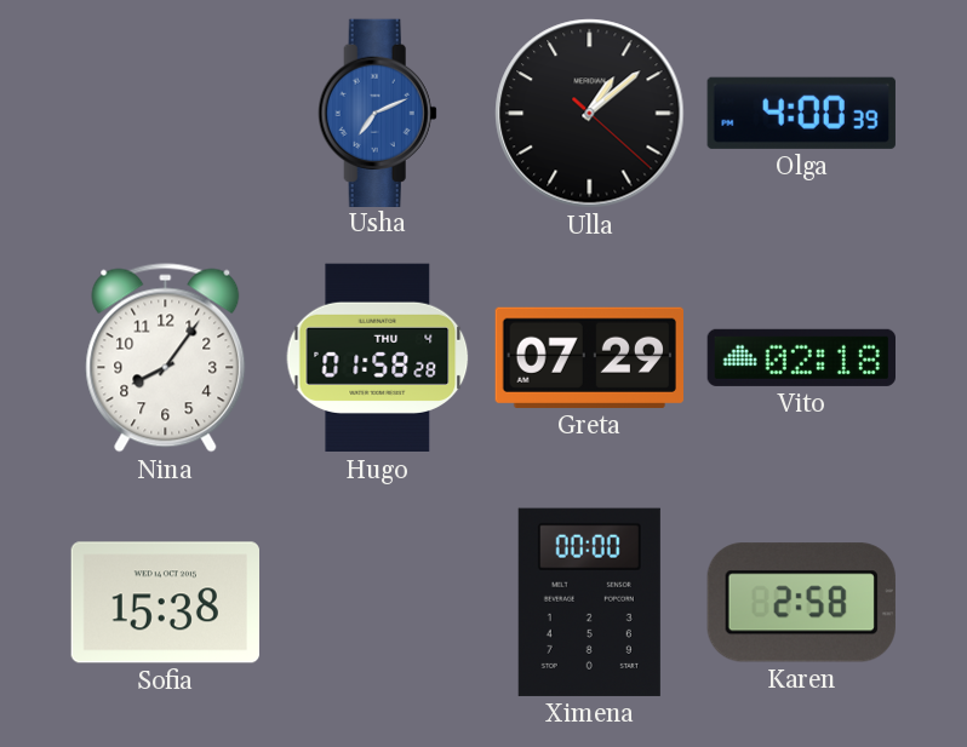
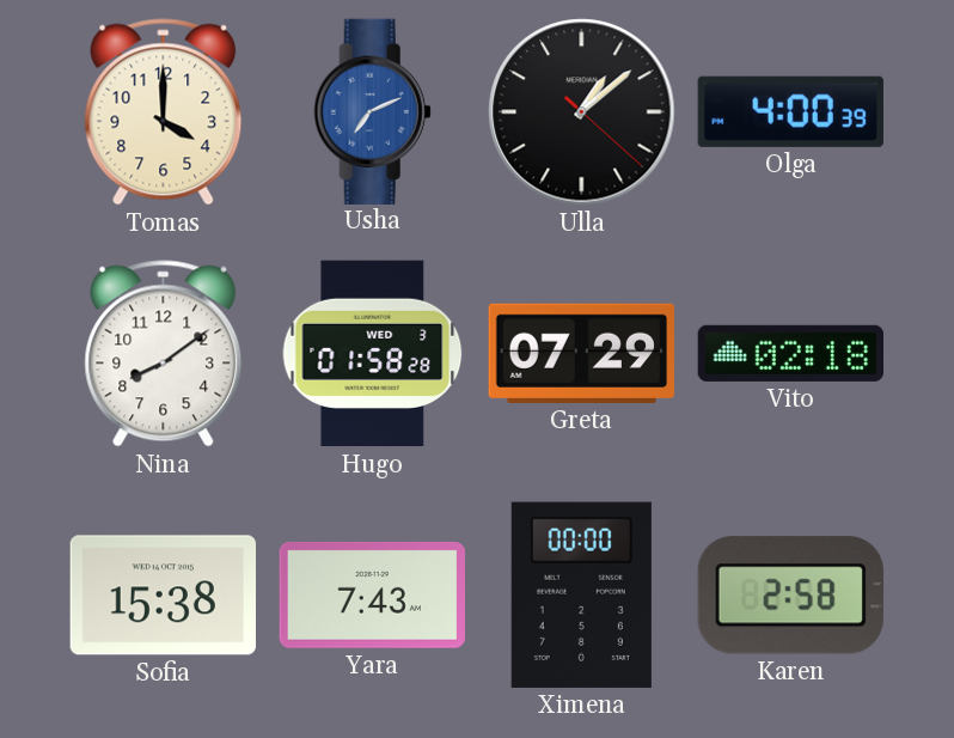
Tomas: none -> 4:00
Nina: 8:06 -> 8:09
Hugo date: THU 4 -> WED 3
Yara: none -> 7:43
